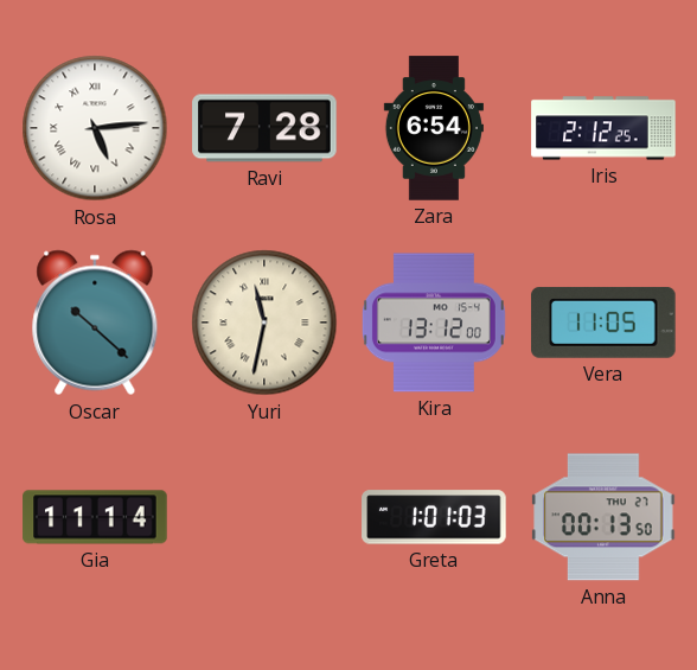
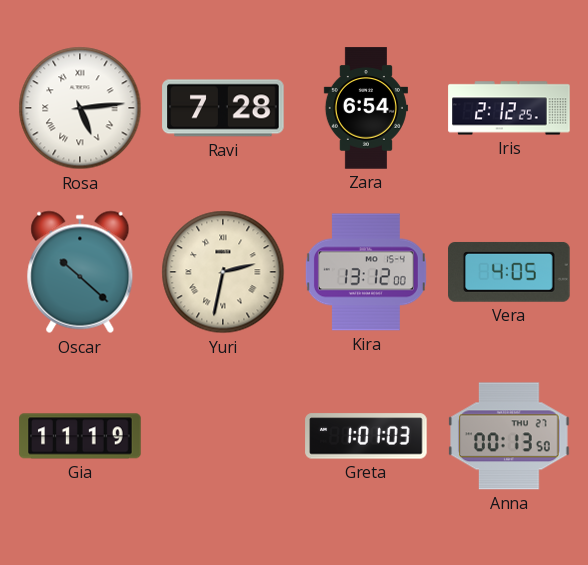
Yuri: 11:32 -> 2:32
Vera: 11:05 -> 4:05
Gia: 11:14 -> 11:19
